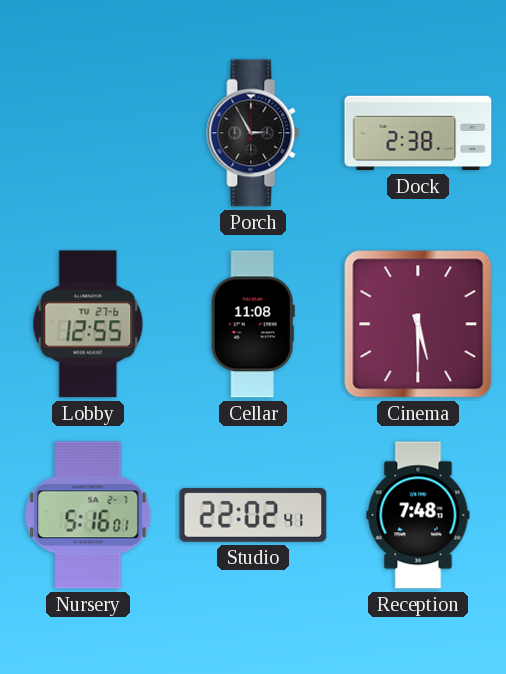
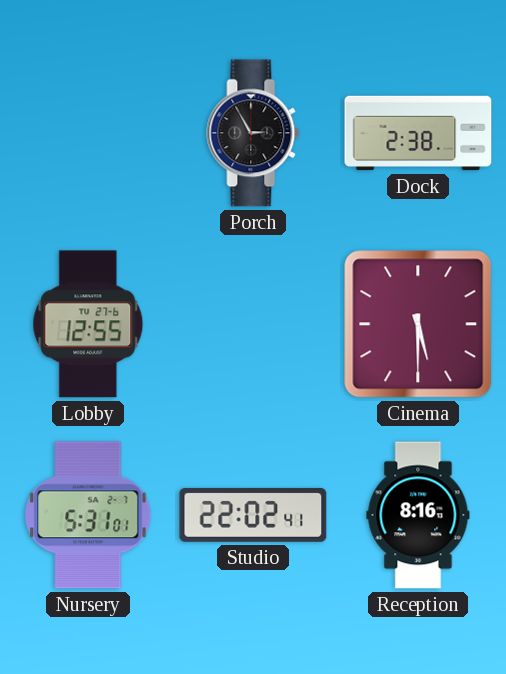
Cellar: 11:08 -> none
Nursery: 5:16 -> 5:31
Reception: 7:48 -> 8:16
